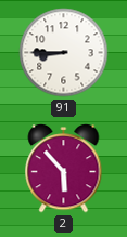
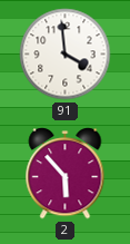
91: 8:45 -> 3:59
